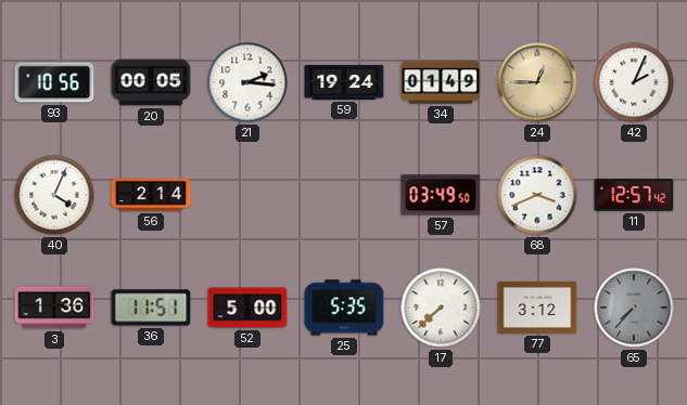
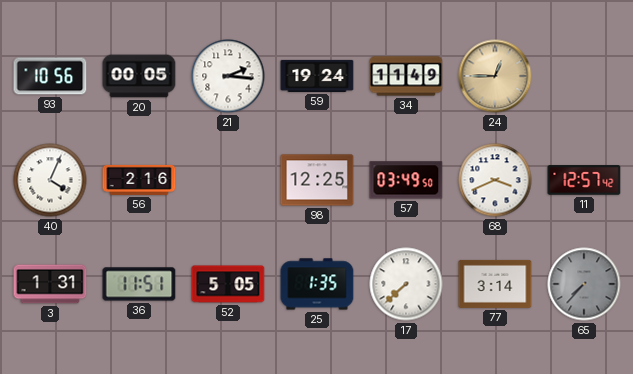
34: 01:49 -> 11:49
42: 2:04 -> none
56: 2:14 -> 2:16
98: none -> 12:25
3: 1:36 -> 1:31
52: 5:00 -> 5:05
25: 5:35 -> 1:35
77: 3:12 -> 3:14
